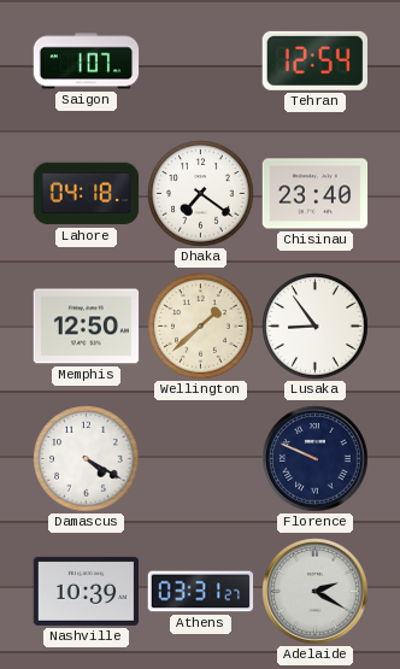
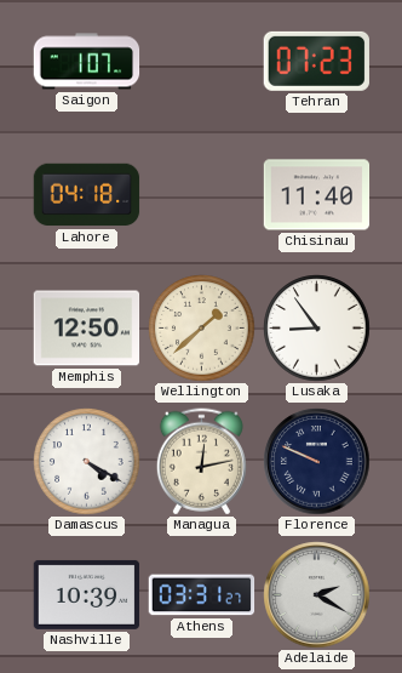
Tehran: 12:54 -> 07:23
Dhaka: 7:21 -> none
Chisinau: 23:40 -> 11:40
Managua: none -> 12:13
